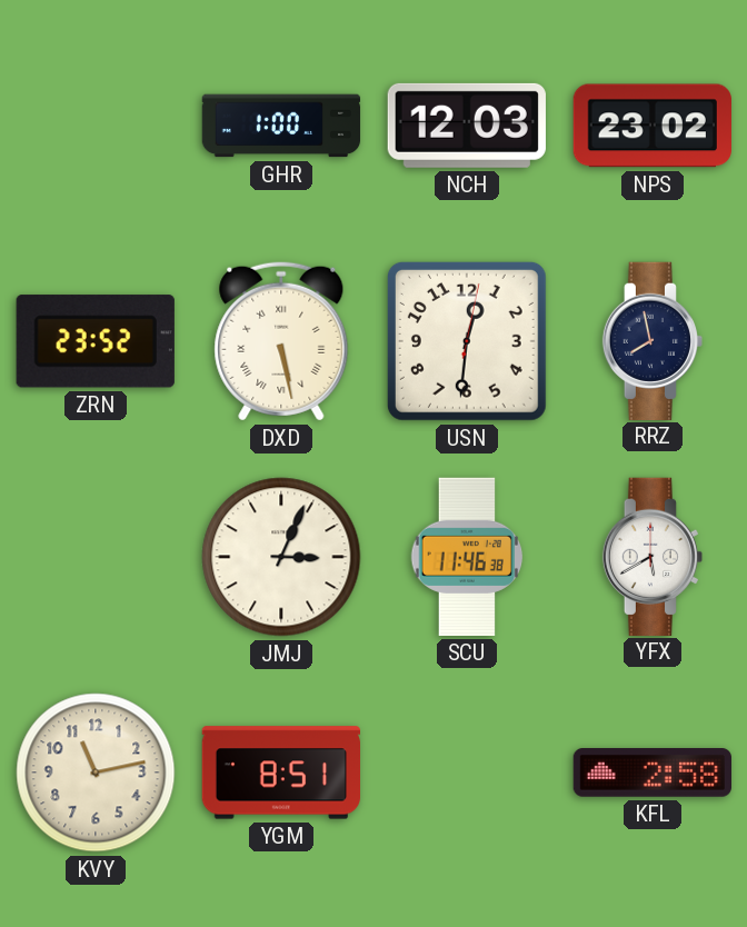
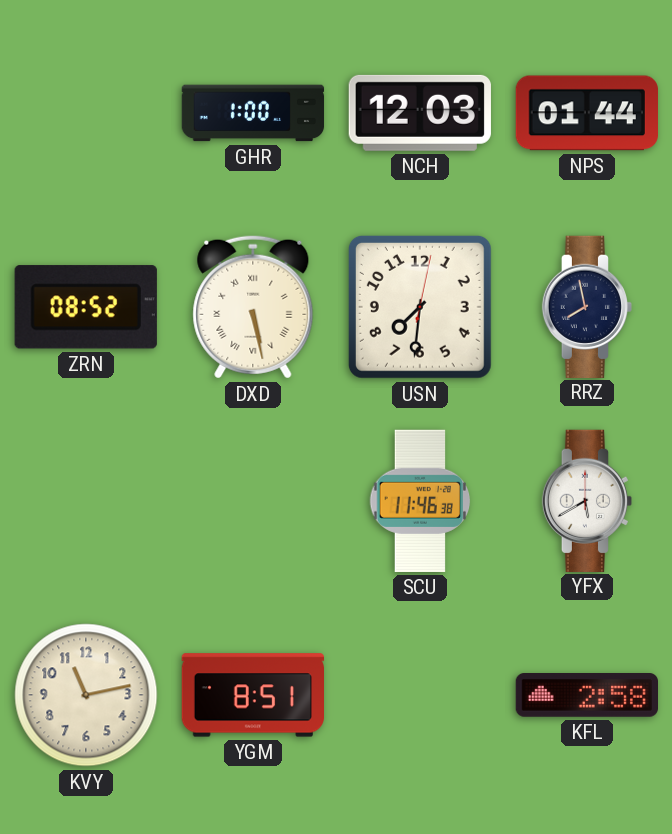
NPS: 23:02 -> 01:44
ZRN: 23:52 -> 08:52
USN: 12:31 -> 7:31
JMJ: 3:04 -> none
